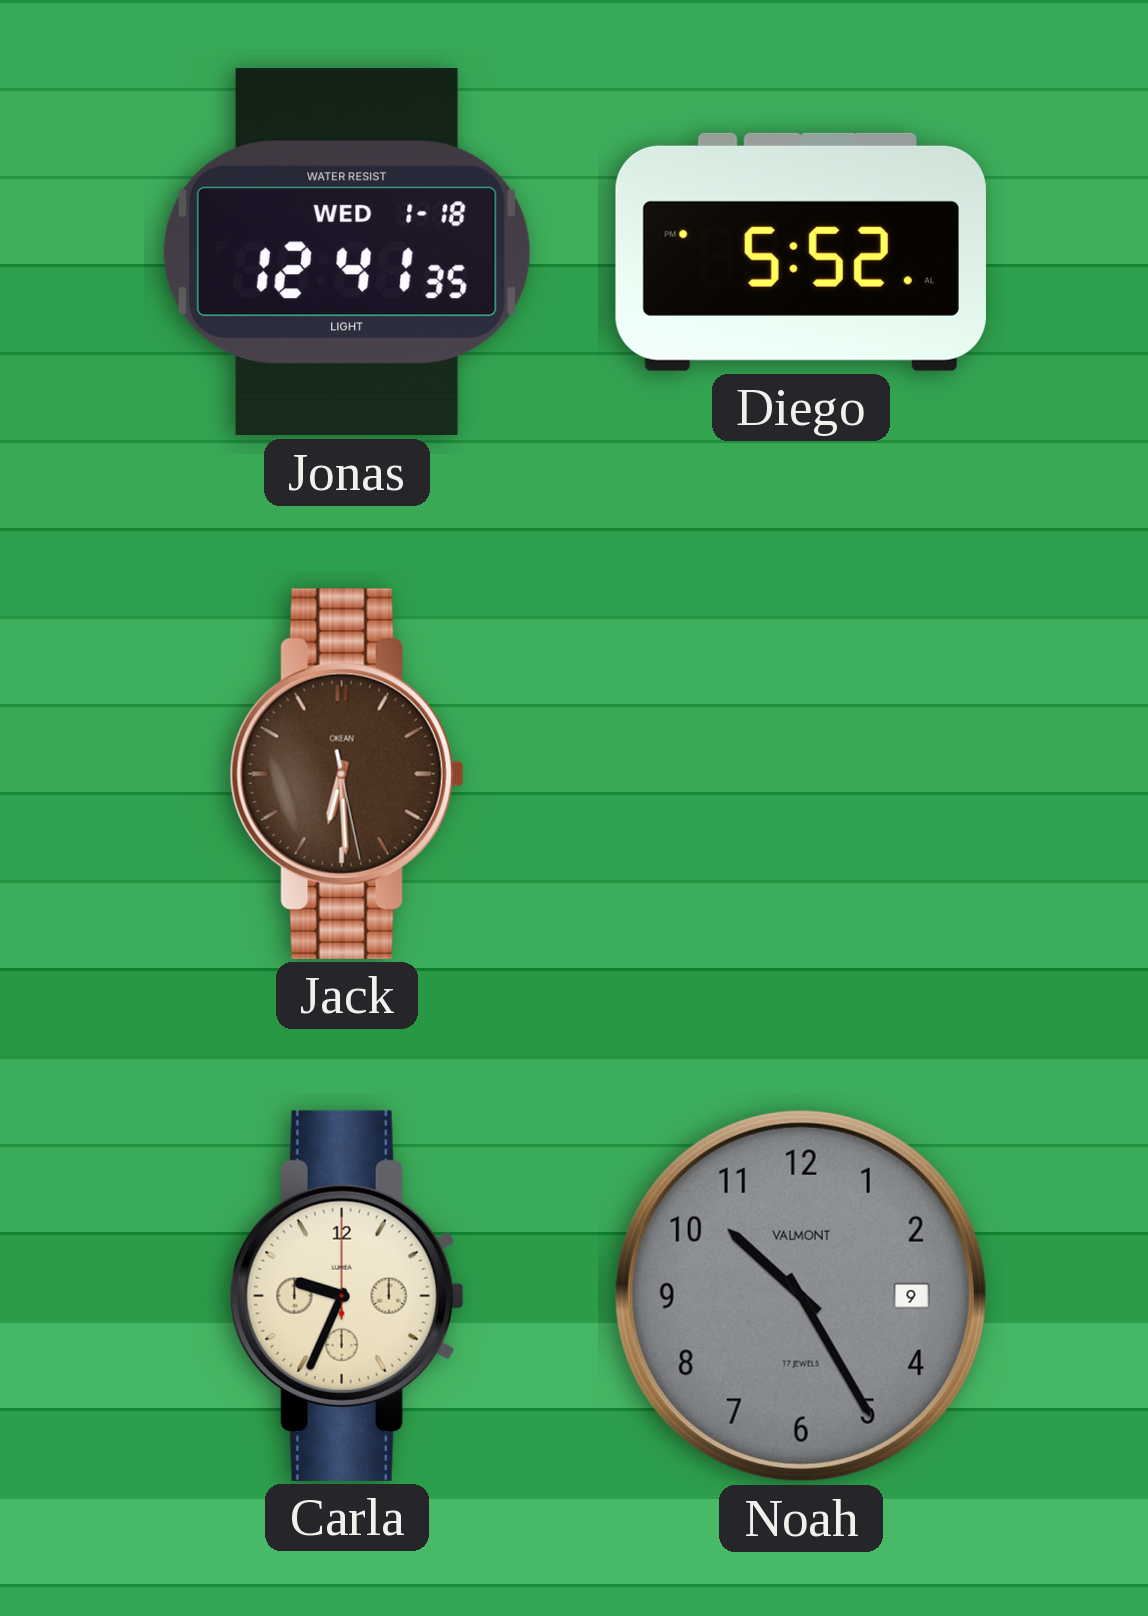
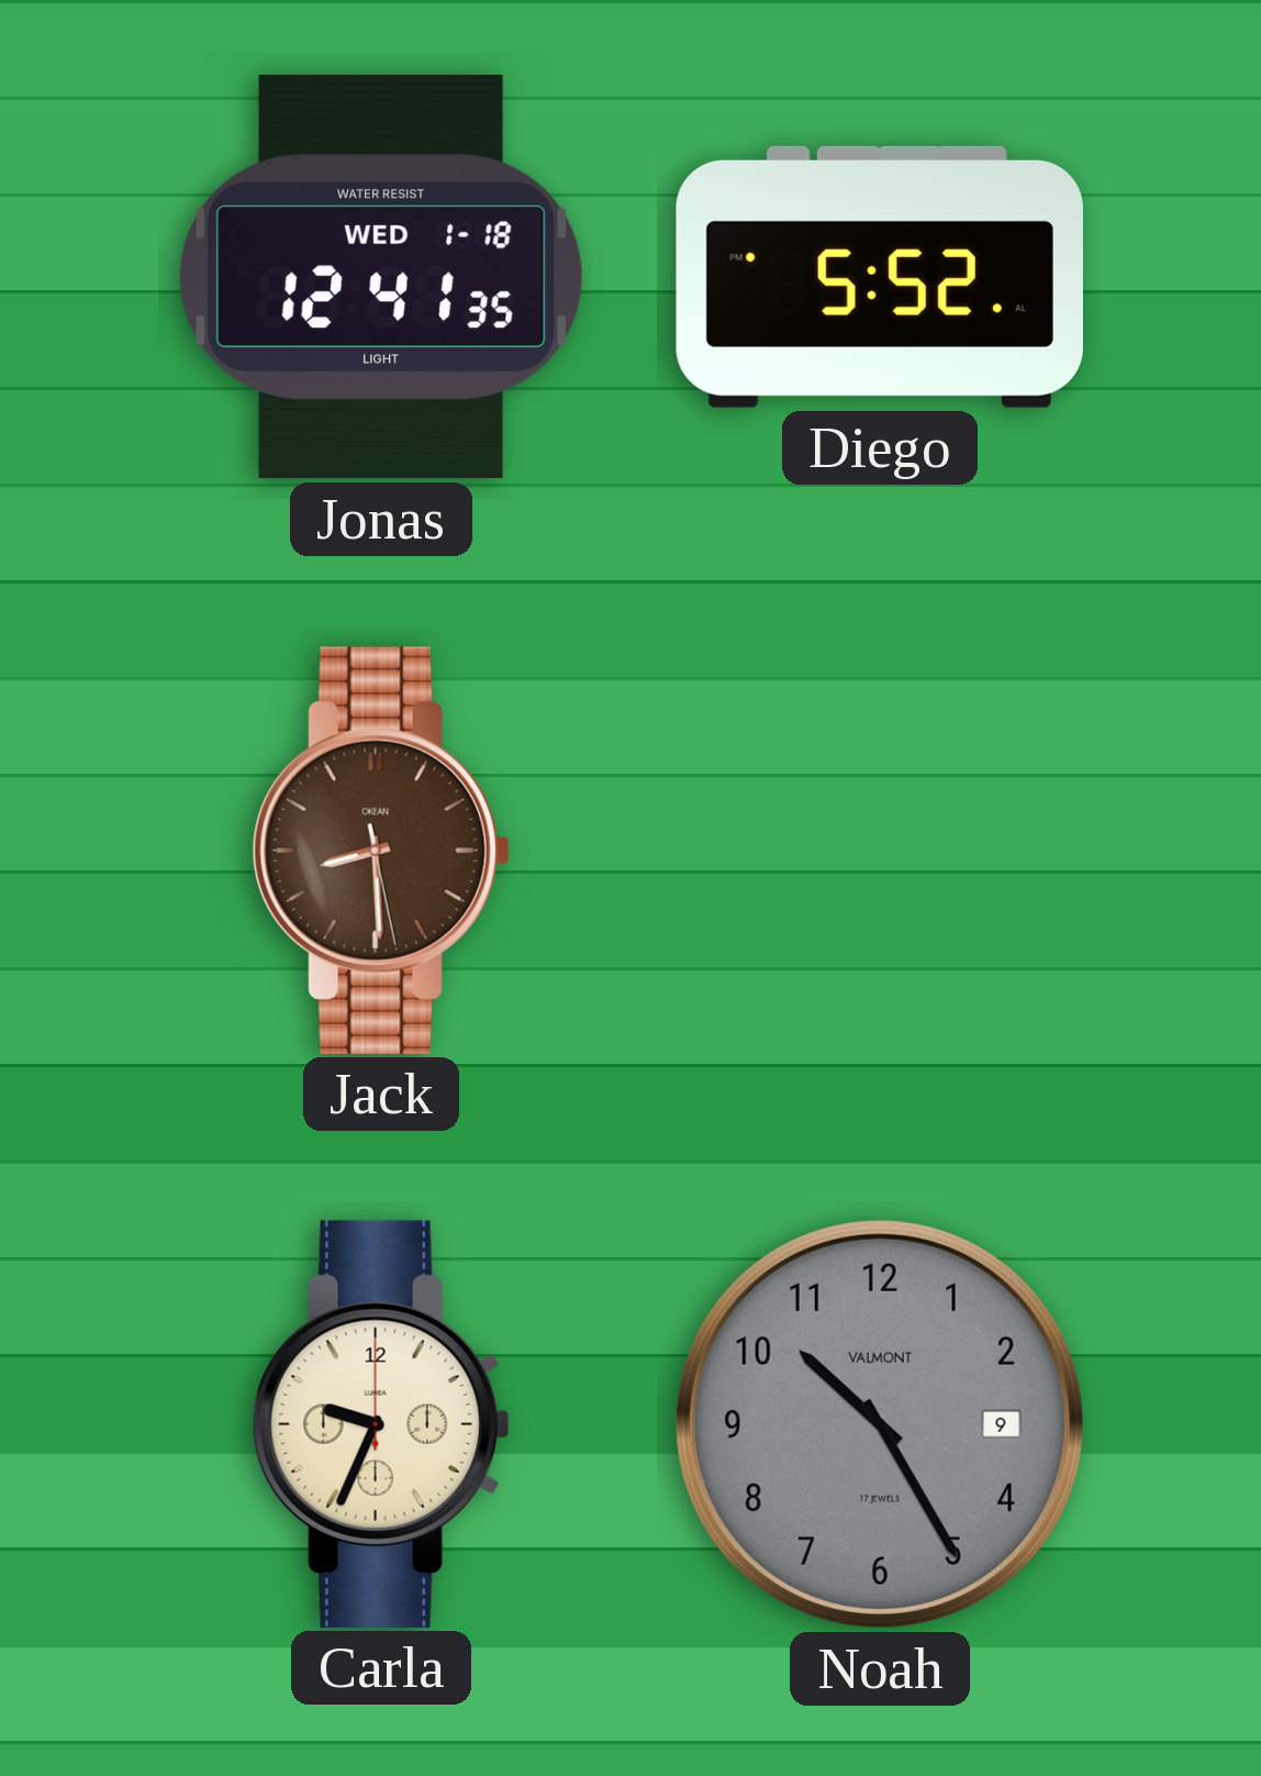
Jack: 6:29 -> 8:29
